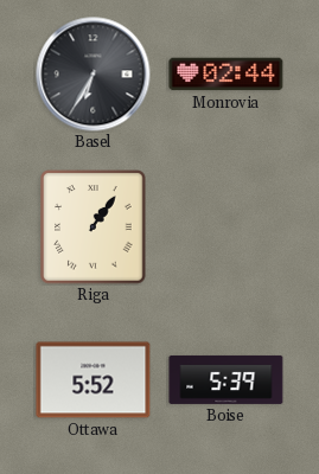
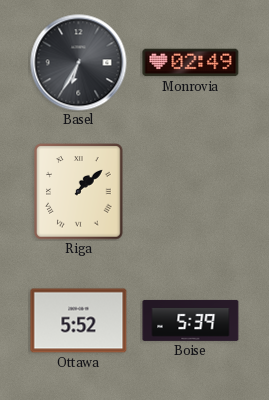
Monrovia: 02:44 -> 02:49
Riga: 1:06 -> 1:08
